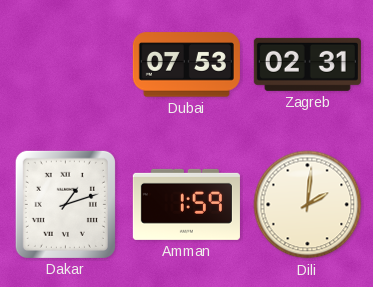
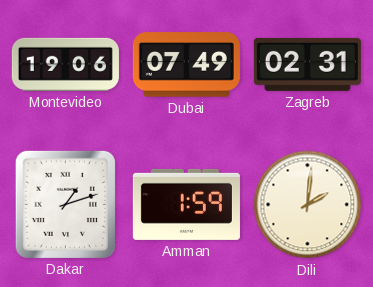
Montevideo: none -> 19:06
Dubai: 07:53 -> 07:49
